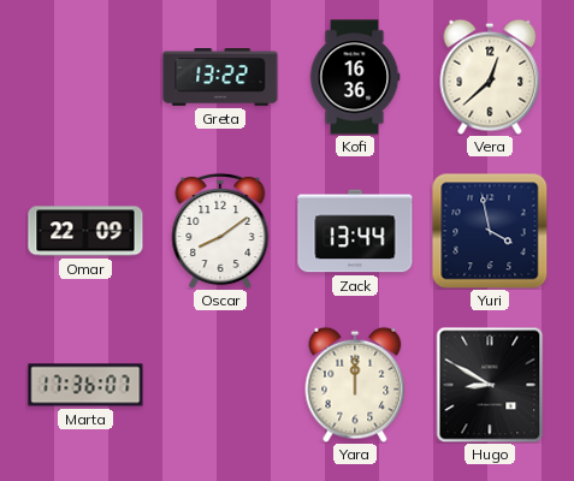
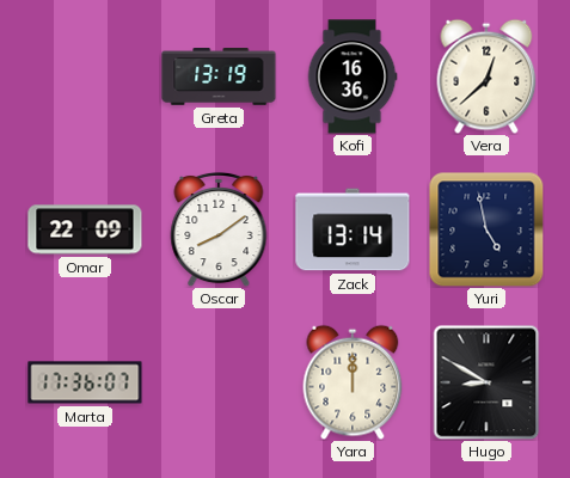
Greta: 13:22 -> 13:19
Zack: 13:44 -> 13:14
Yuri: 3:58 -> 4:58
